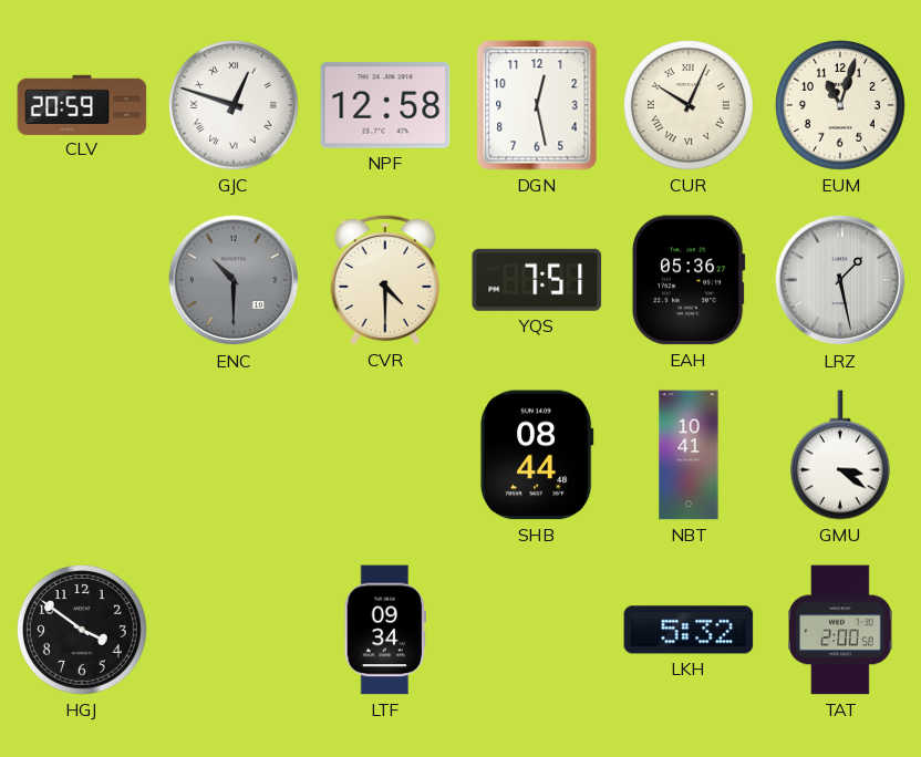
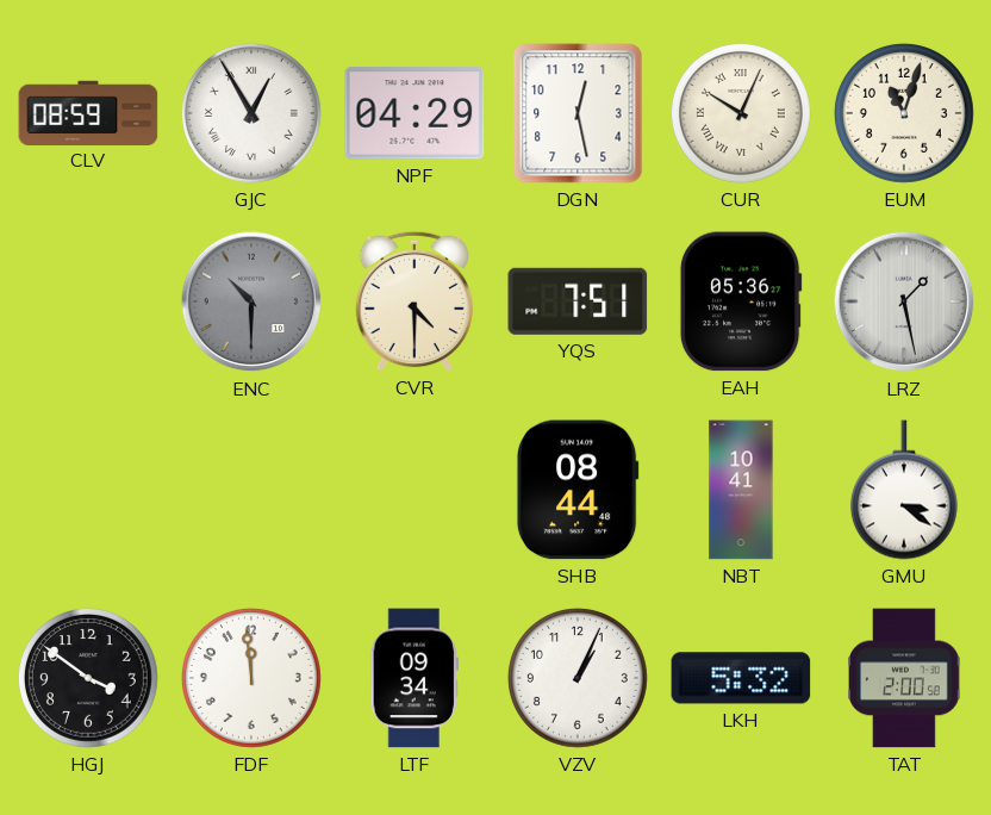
CLV: 20:59 -> 08:59
GJC: 12:48 -> 12:55
NPF: 12:58 -> 04:29
FDF: none -> 11:59
VZV: none -> 1:04
